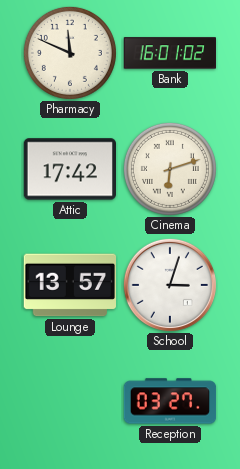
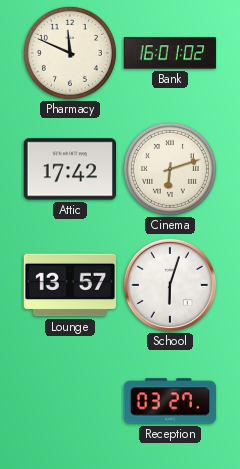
School: 3:03 -> 6:03
